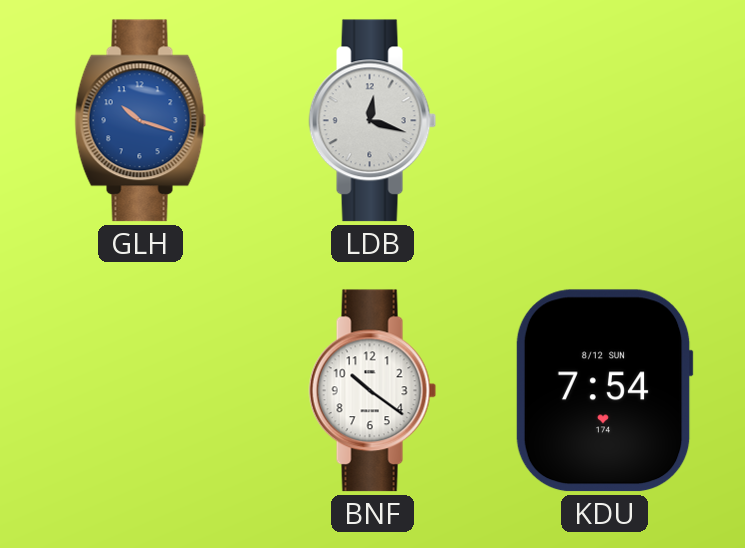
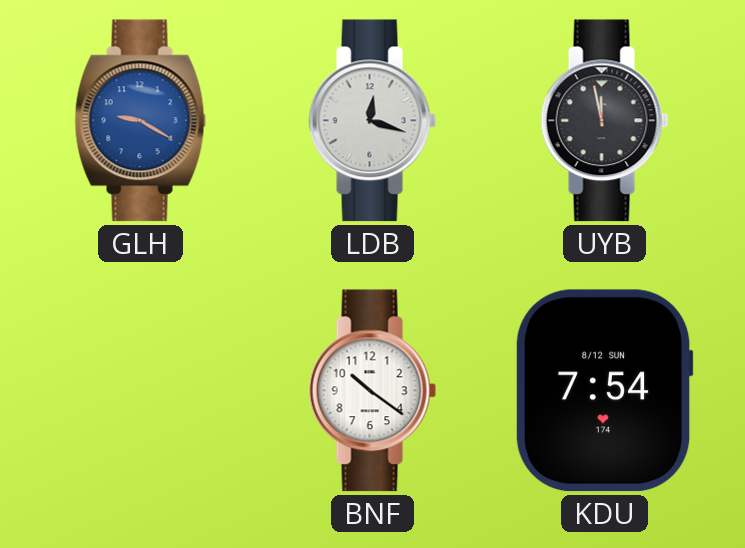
GLH: 10:18 -> 9:20
UYB: none -> 11:58
